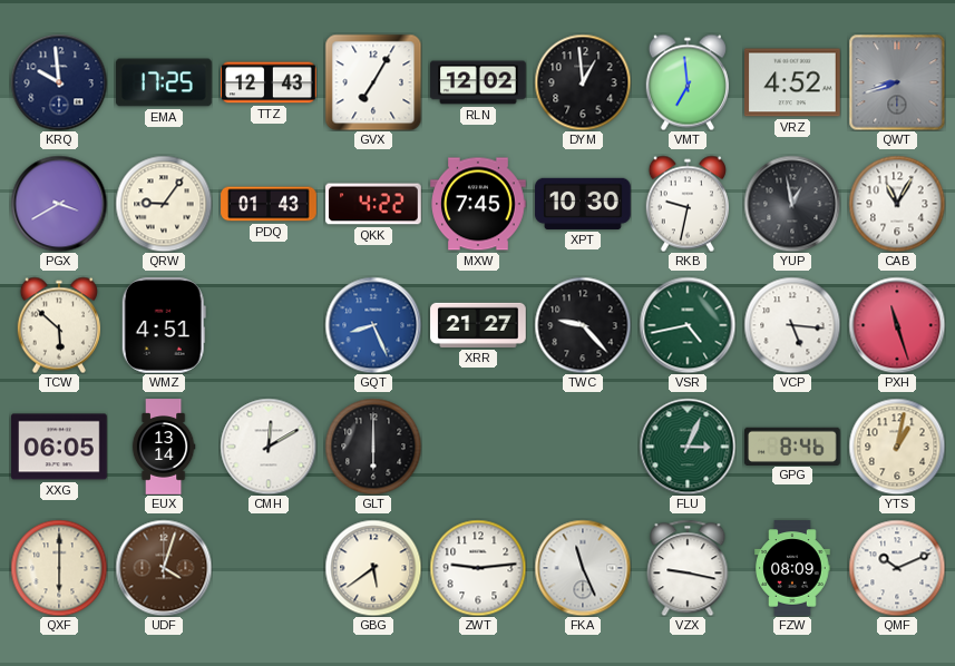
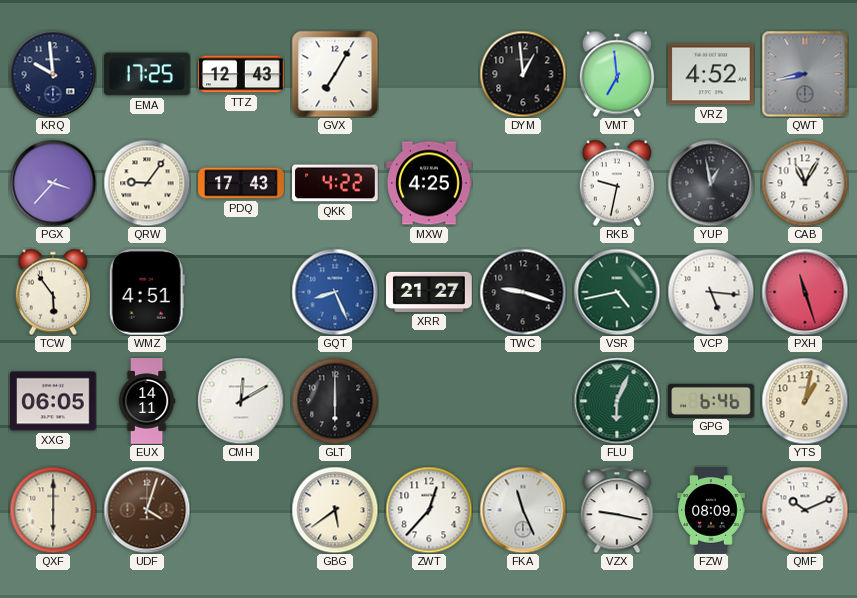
RLN: 12:02 -> none
QWT: 8:42 -> 8:43
PGX: 3:40 -> 3:37
PDQ: 01:43 -> 17:43
MXW: 7:45 -> 4:25
XPT: 10:30 -> none
TCW: 5:52 -> 5:54
TWC: 9:23 -> 9:18
EUX: 13:14 -> 14:11
FLU: 3:04 -> 6:04
GPG: 8:46 -> 6:46
ZWT: 9:14 -> 12:37
